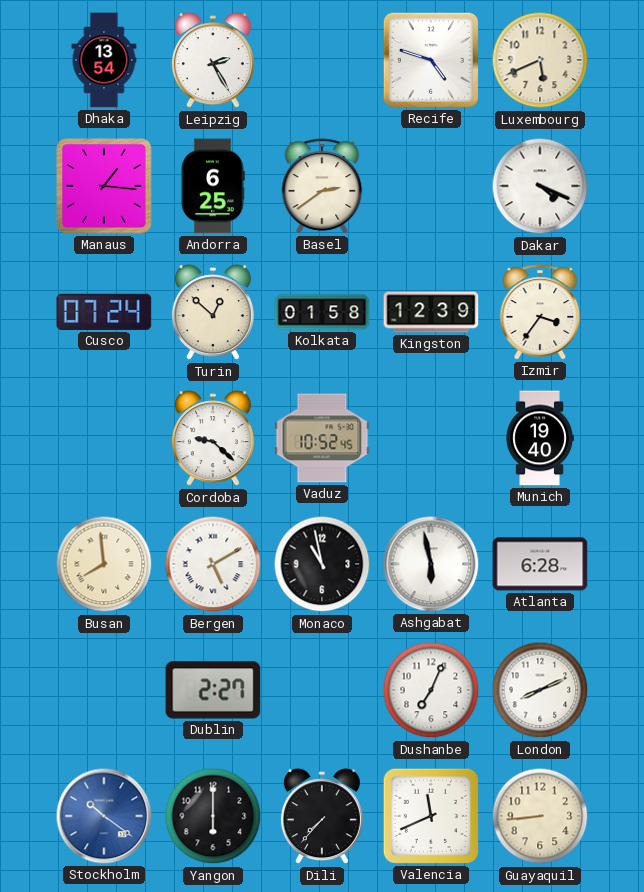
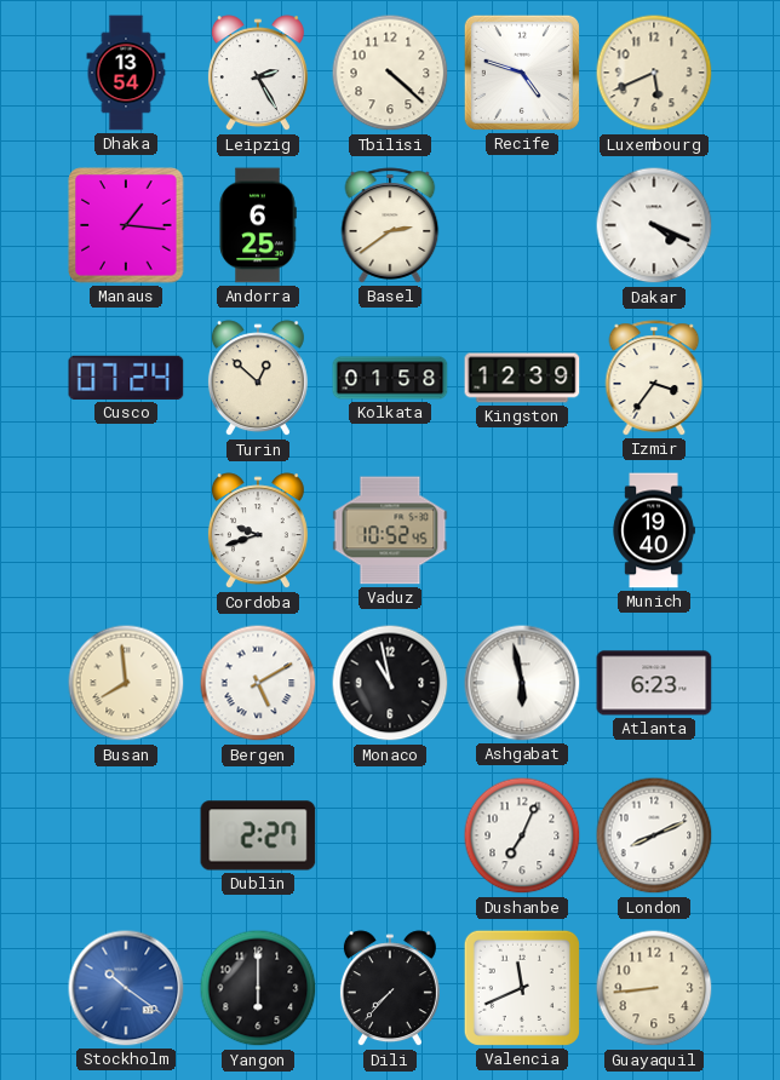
Tbilisi: none -> 4:22
Cordoba: 9:22 -> 9:42
Atlanta: 6:28 -> 6:23
